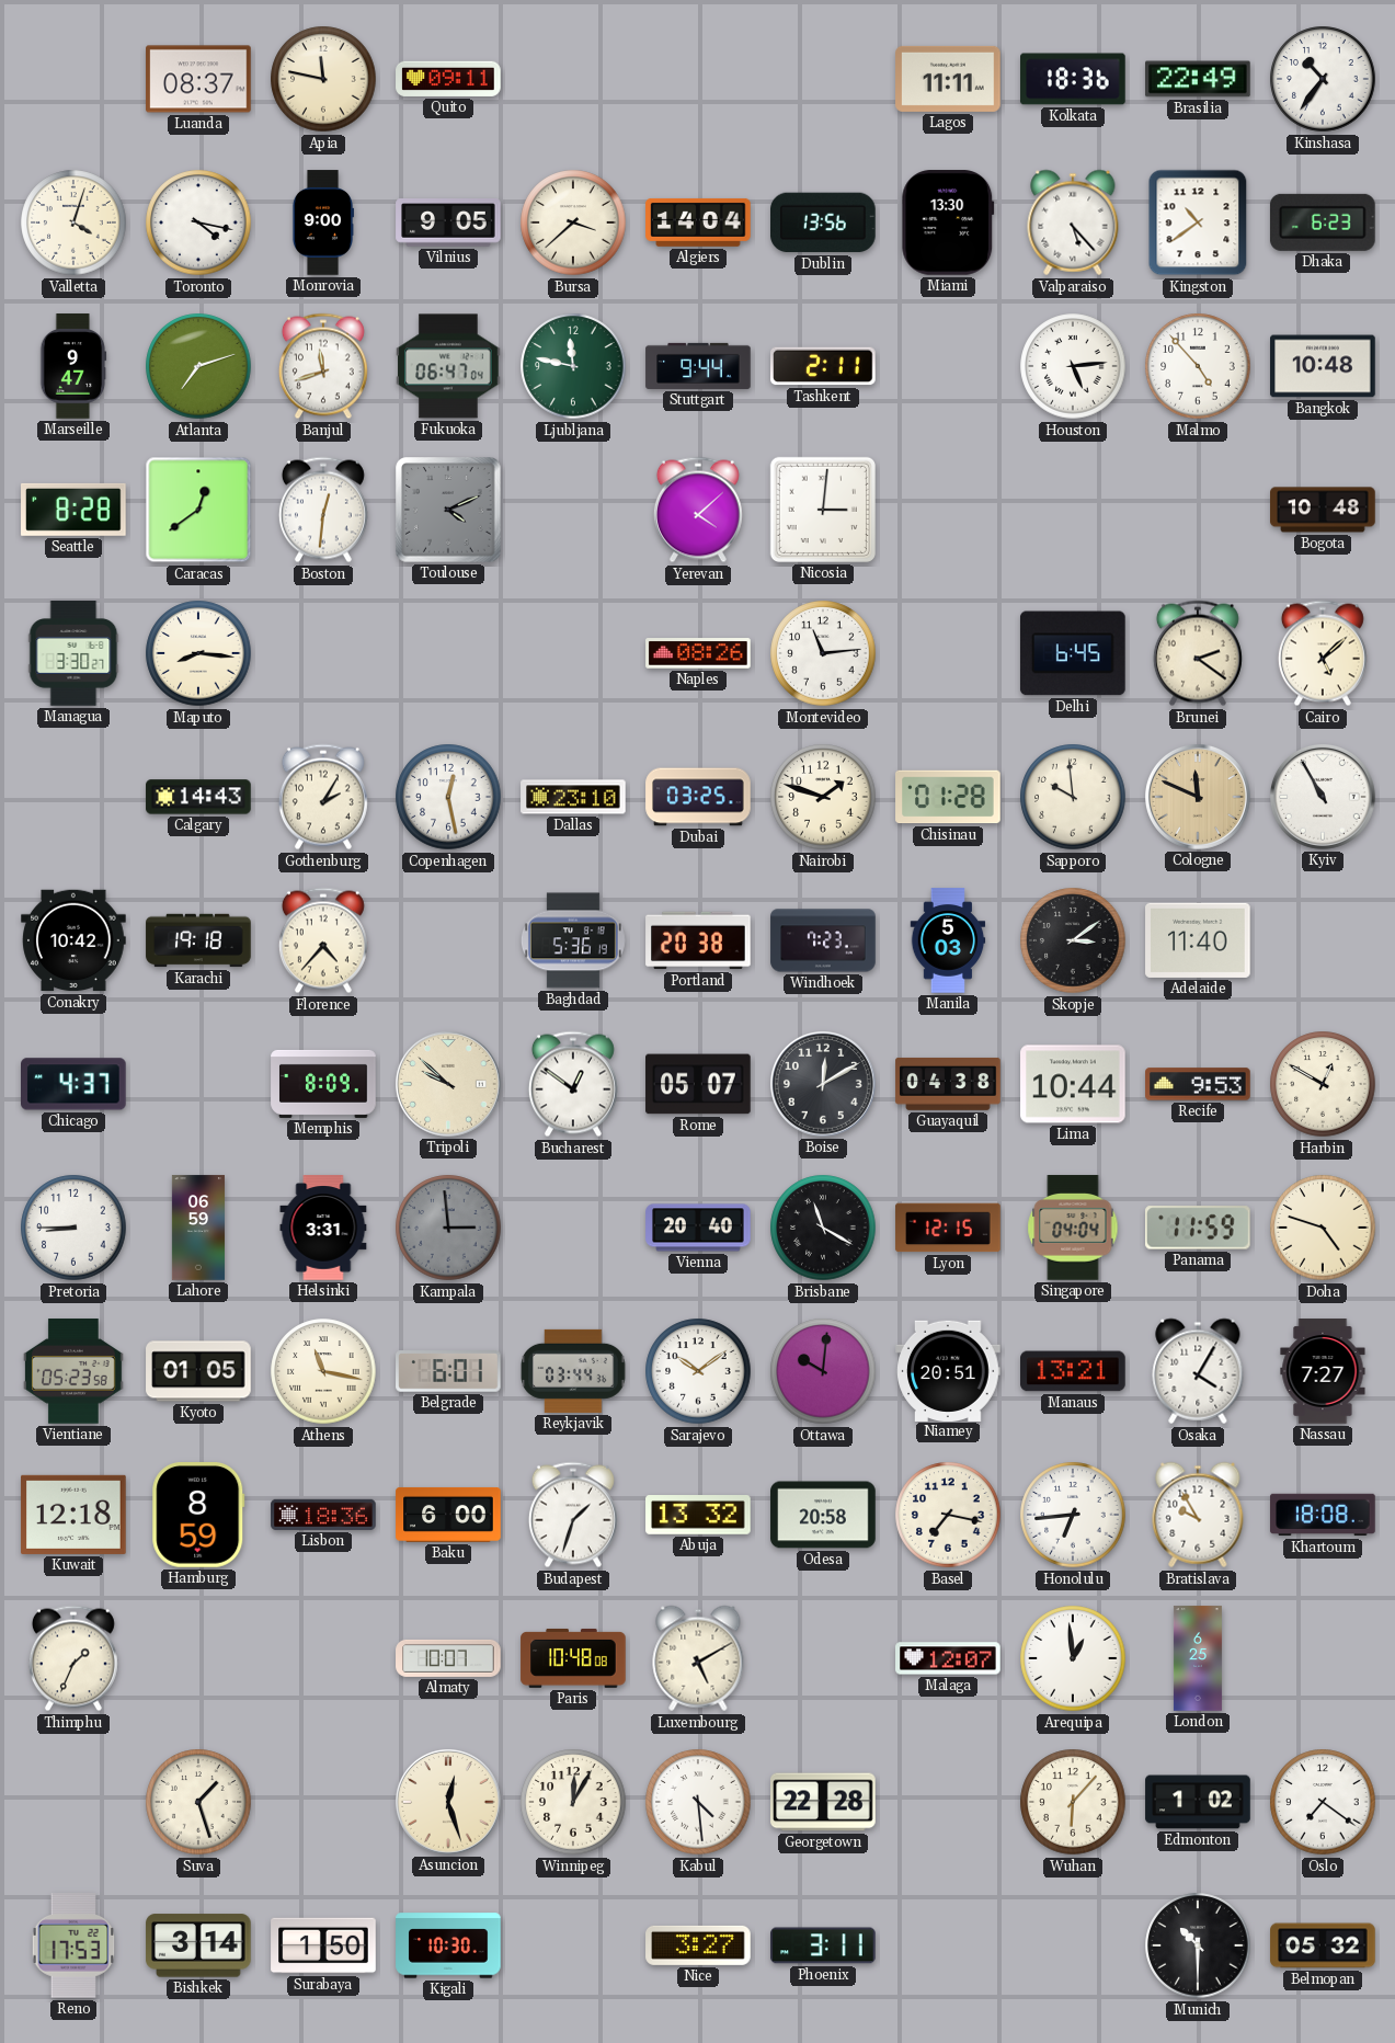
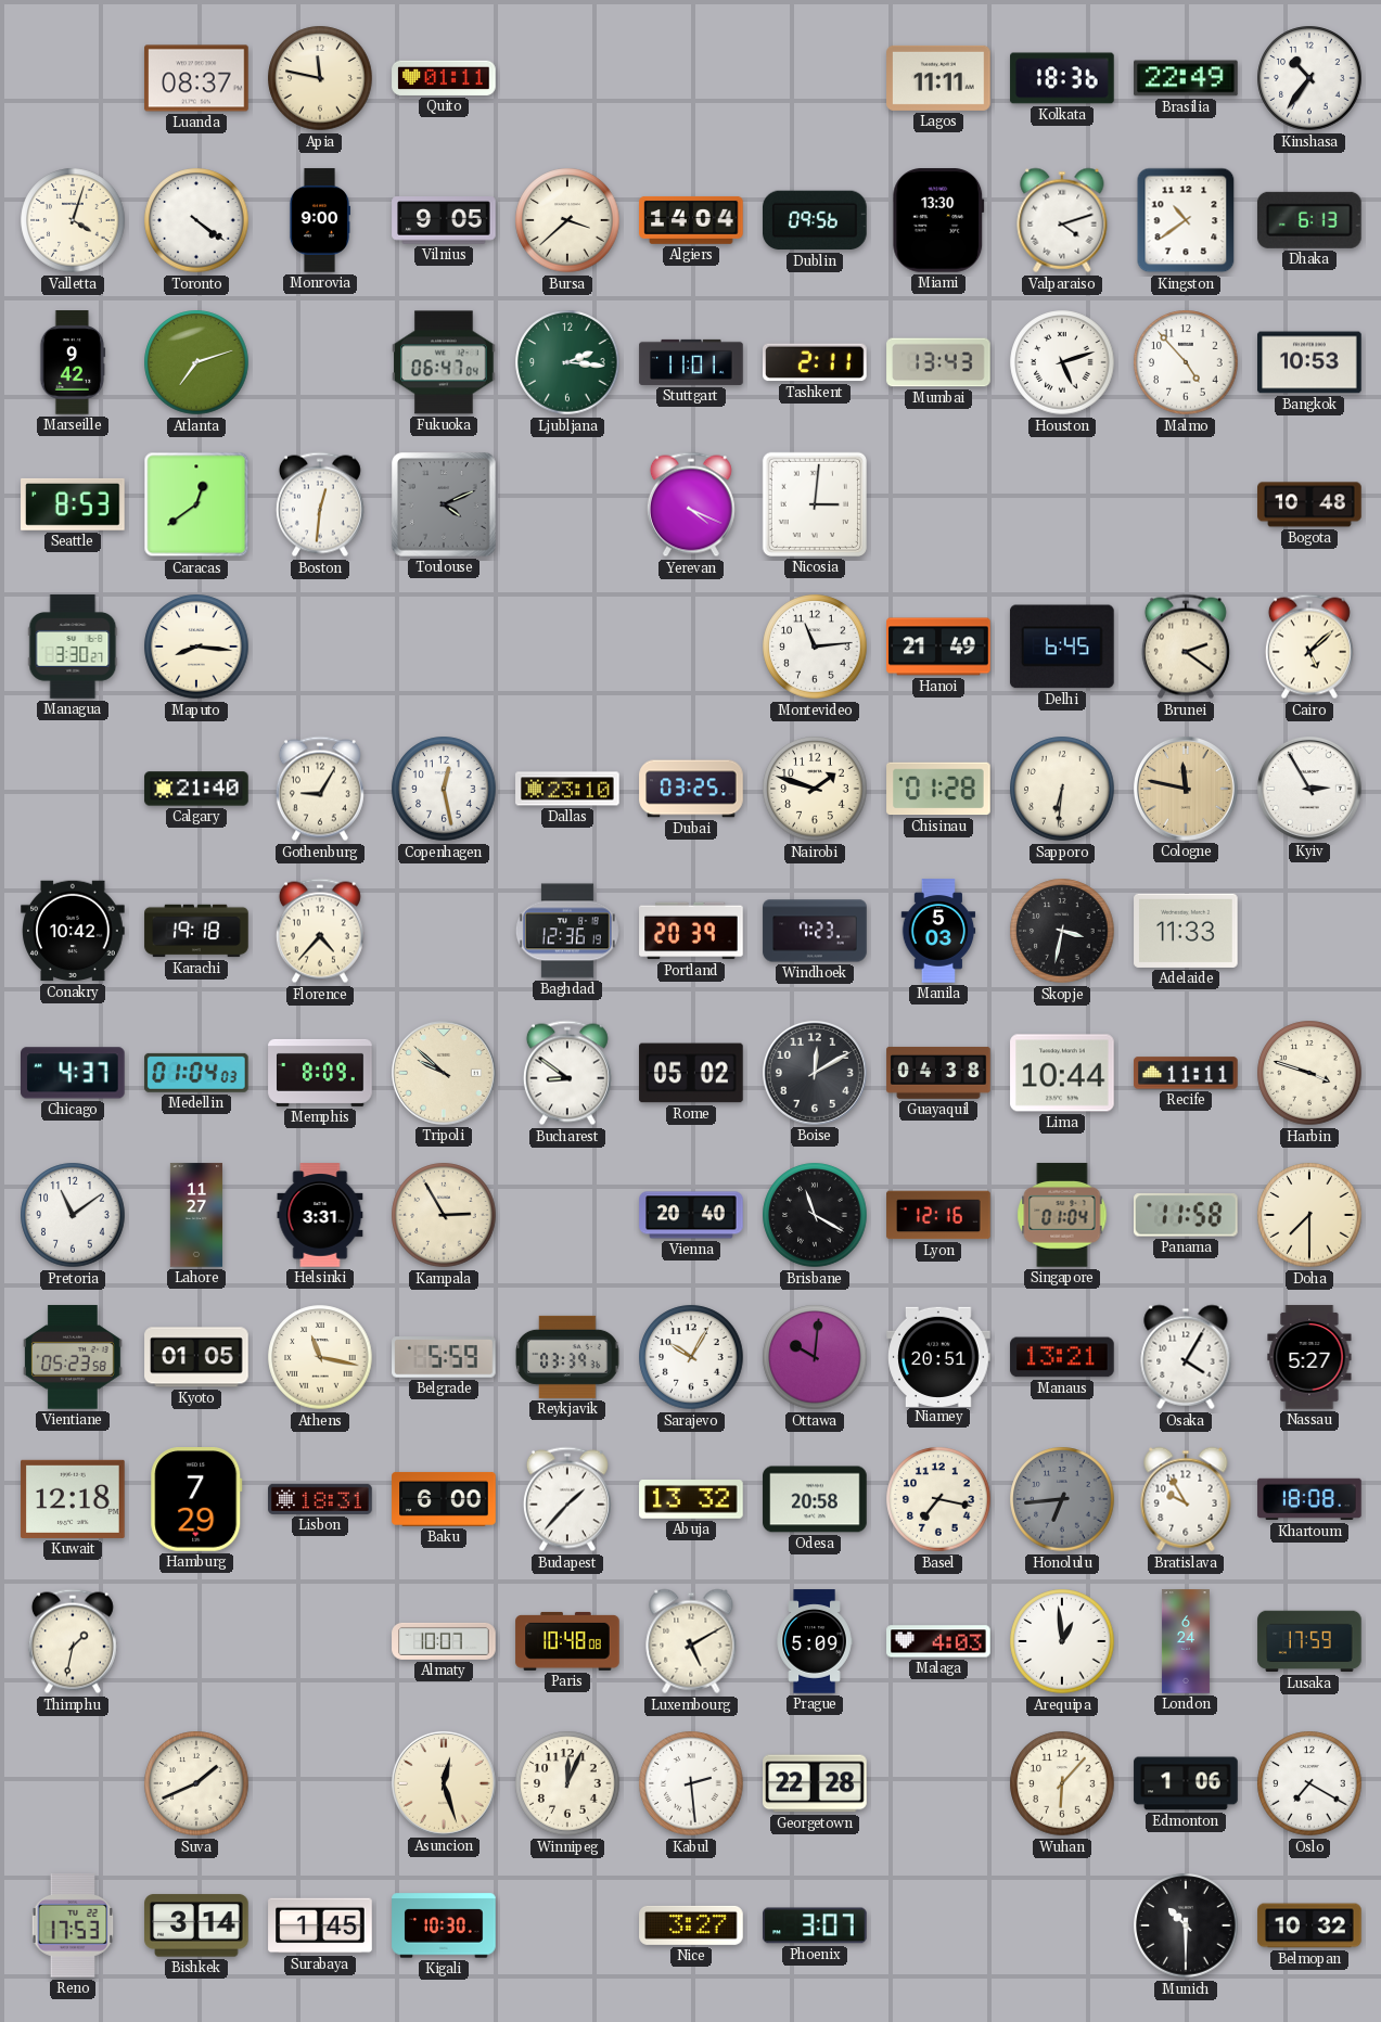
Quito: 09:11 -> 01:11
Toronto: 4:17 -> 4:21
Dublin: 13:56 -> 09:56
Valparaiso: 5:23 -> 4:12
Dhaka: 6:23 -> 6:13
Marseille: 9:47 -> 9:42
Banjul: 11:42 -> none
Ljubljana: 11:47 -> 2:16
Stuttgart: 9:44 -> 11:01
Mumbai: none -> 13:43
Houston: 5:14 -> 5:12
Bangkok: 10:48 -> 10:53
Seattle: 8:28 -> 8:53
Yerevan: 4:08 -> 4:19
Naples: 08:26 -> none
Hanoi: none -> 21:49
Calgary: 14:43 -> 21:40
Gothenburg: 2:05 -> 9:05
Sapporo: 9:59 -> 6:31
Cologne: 11:49 -> 11:47
Kyiv: 10:55 -> 2:55
Baghdad: 5:36 -> 12:36
Portland: 20:38 -> 20:39
Skopje: 3:09 -> 3:32
Adelaide: 11:40 -> 11:33
Medellin: none -> 01:04
Bucharest: 12:51 -> 8:51
Rome: 05:07 -> 05:02
Recife: 9:53 -> 11:11
Harbin: 12:50 -> 3:48
Pretoria: 8:45 -> 11:09
Lahore: 06:59 -> 11:27
Kampala: 2:59 -> 2:55
Kampala dial: grey -> cream
Lyon: 12:15 -> 12:16
Singapore: 04:04 -> 01:04
Panama: 11:59 -> 11:58
Doha: 4:48 -> 7:30
Belgrade: 6:01 -> 5:59
Reykjavik: 03:44 -> 03:39
Sarajevo: 10:09 -> 10:05
Nassau: 7:27 -> 5:27
Hamburg: 8:59 -> 7:29
Lisbon: 18:36 -> 18:31
Budapest: 1:33 -> 1:37
Honolulu dial: white -> grey
Thimphu: 1:34 -> 1:32
Prague: none -> 5:09
Malaga: 12:07 -> 4:03
London: 6:25 -> 6:24
Lusaka: none -> 17:59
Suva: 1:27 -> 1:41
Winnipeg: 12:05 -> 12:04
Kabul: 4:29 -> 2:29
Edmonton: 1:02 -> 1:06
Oslo: 7:21 -> 7:20
Surabaya: 1:50 -> 1:45
Phoenix: 3:11 -> 3:07
Belmopan: 05:32 -> 10:32
